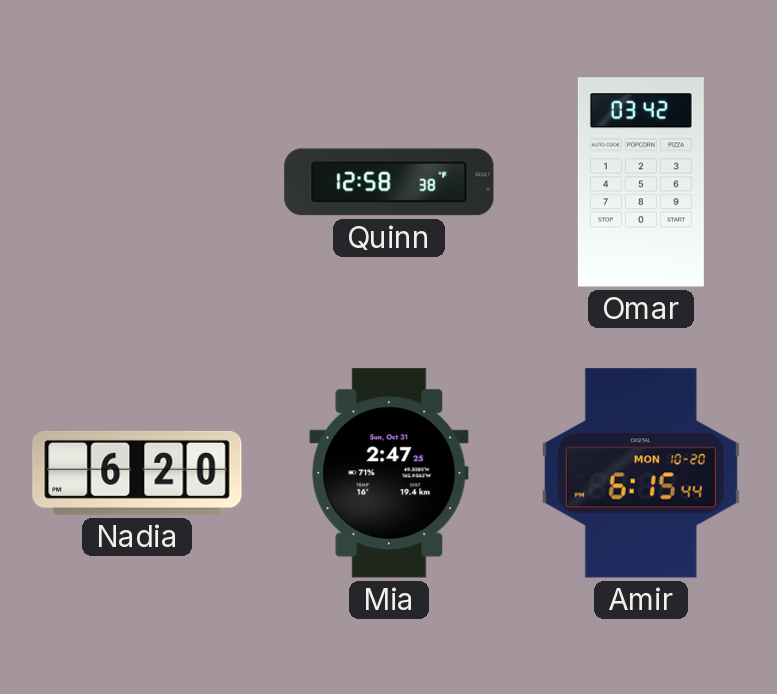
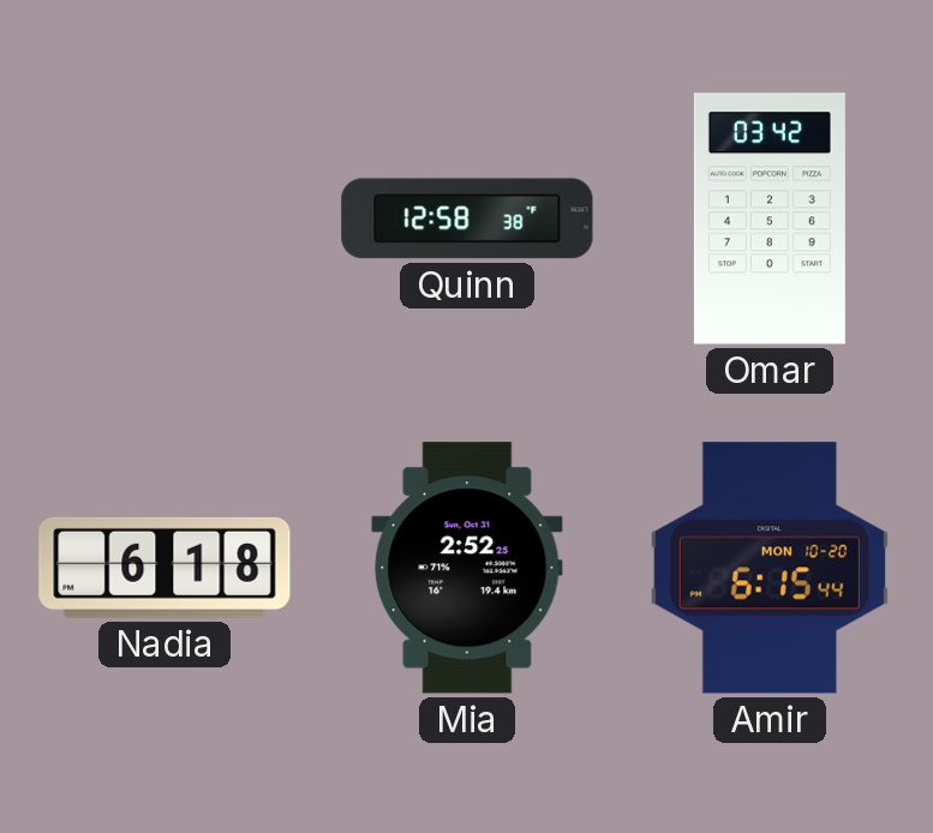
Nadia: 6:20 -> 6:18
Mia: 2:47 -> 2:52
